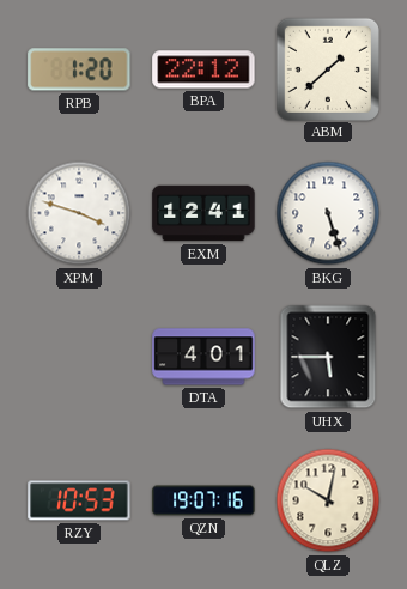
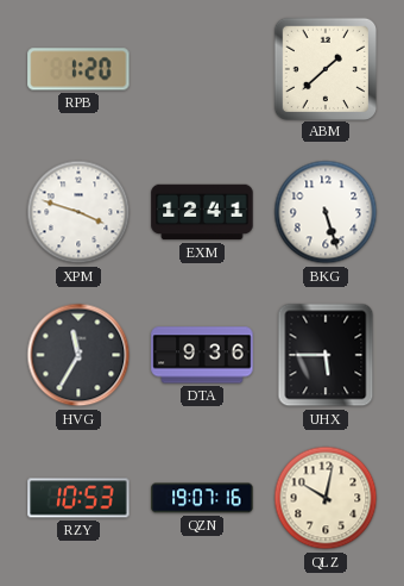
BPA: 22:12 -> none
HVG: none -> 11:35
DTA: 4:01 -> 9:36
